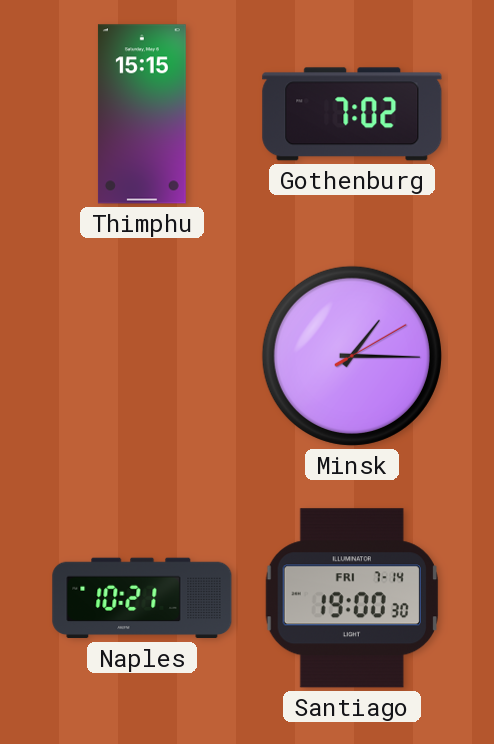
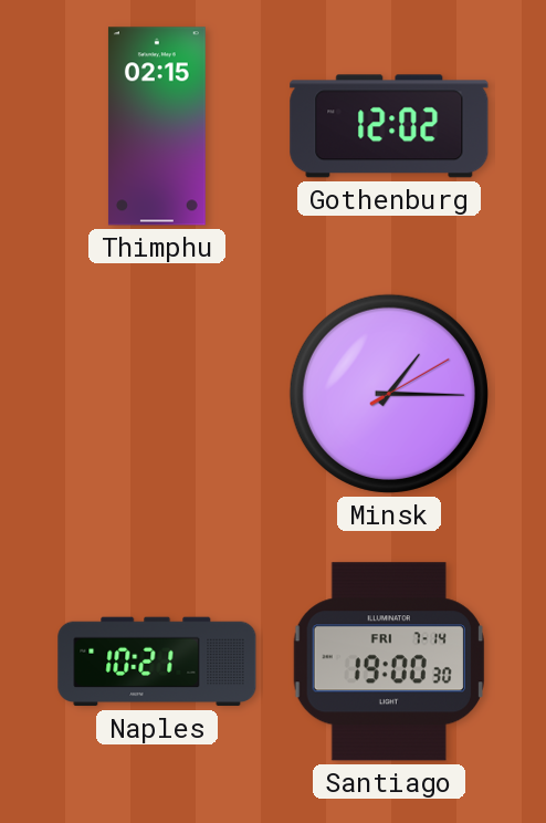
Thimphu: 15:15 -> 02:15
Gothenburg: 7:02 -> 12:02
